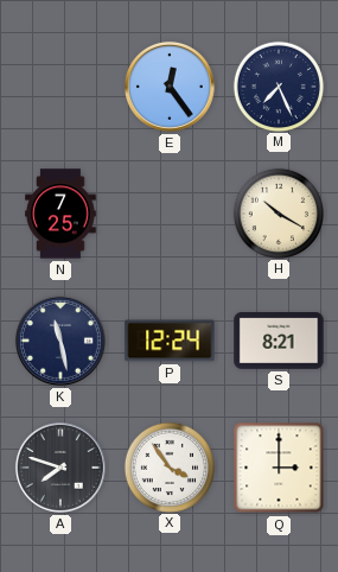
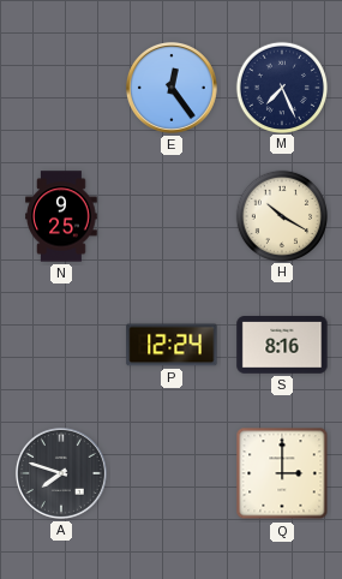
N: 7:25 -> 9:25
K: 11:28 -> none
S: 8:21 -> 8:16
X: 3:54 -> none
